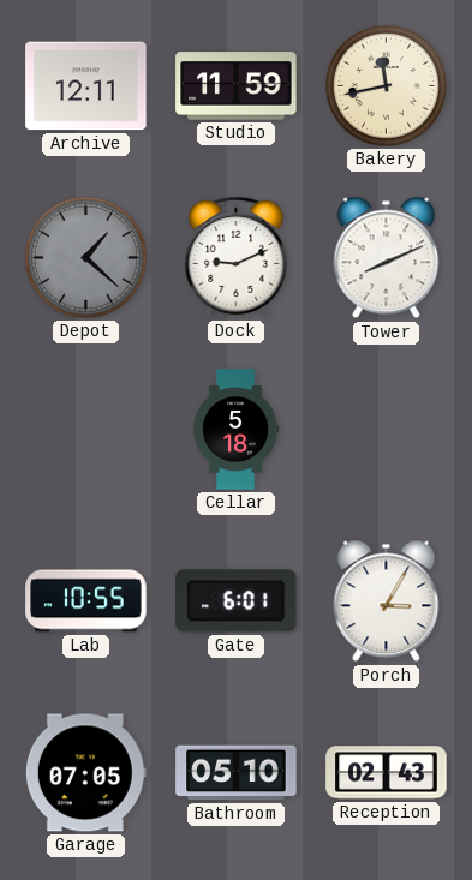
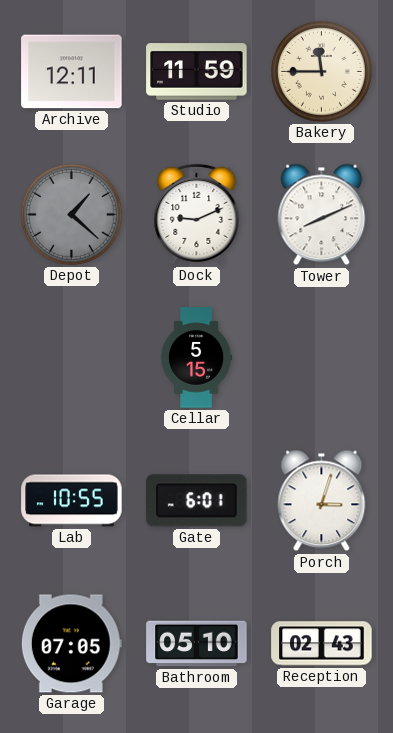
Bakery: 11:43 -> 11:45
Cellar: 5:18 -> 5:15
Porch: 3:05 -> 3:03
